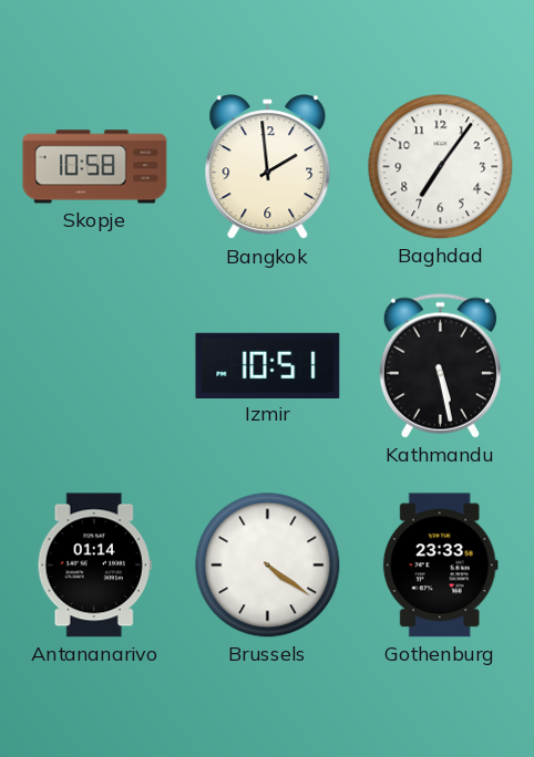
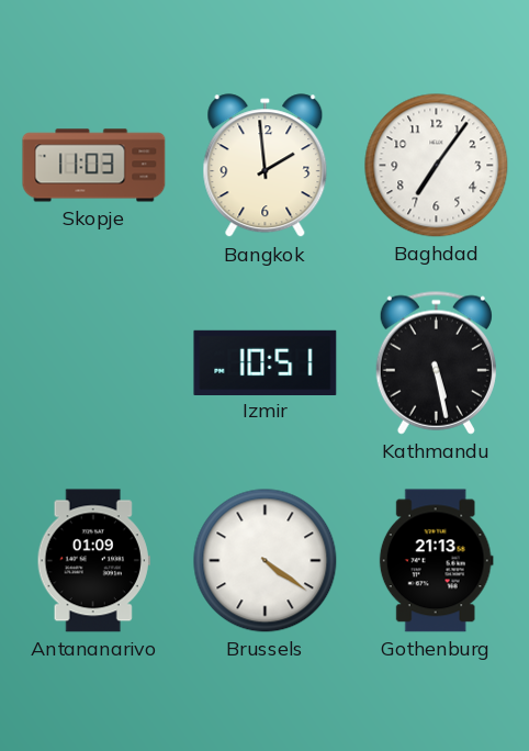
Skopje: 10:58 -> 11:03
Antananarivo: 01:14 -> 01:09
Gothenburg: 23:33 -> 21:13
